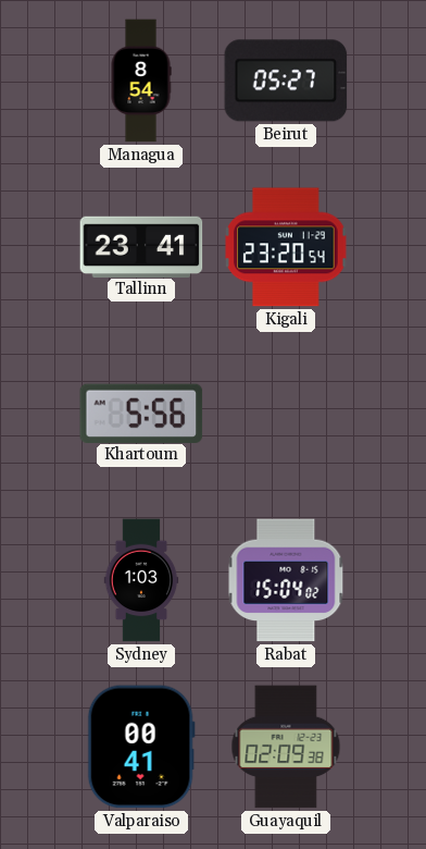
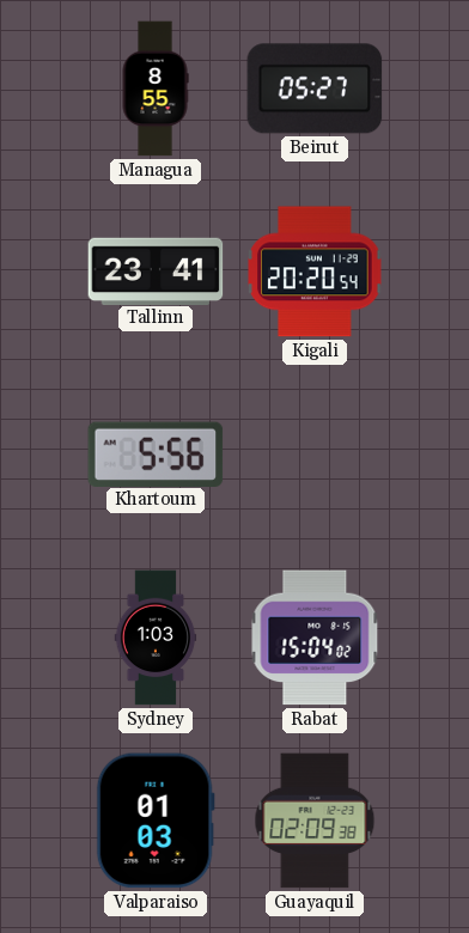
Managua: 8:54 -> 8:55
Kigali: 23:20 -> 20:20
Valparaiso: 00:41 -> 01:03
